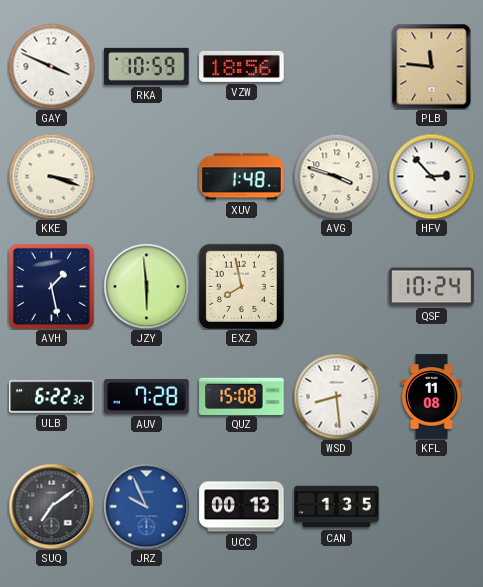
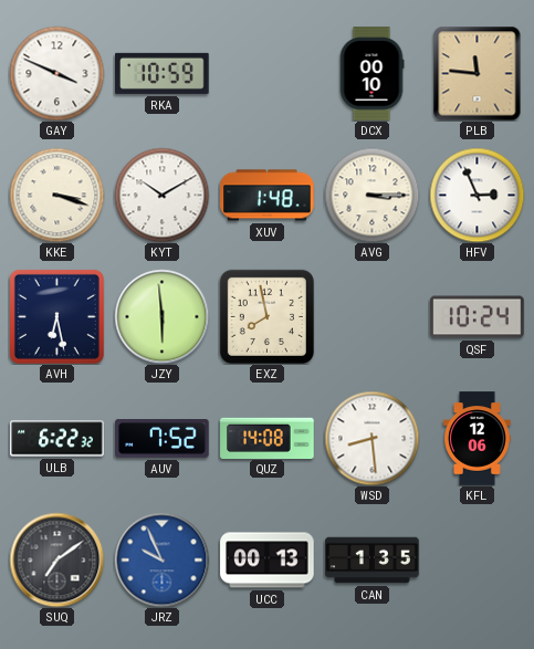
VZW: 18:56 -> none
DCX: none -> 00:10
KYT: none -> 10:10
AVG: 3:48 -> 3:15
HFV: 2:53 -> 2:56
AVH: 1:28 -> 6:28
AUV: 7:28 -> 7:52
QUZ: 15:08 -> 14:08
KFL: 11:08 -> 12:06
